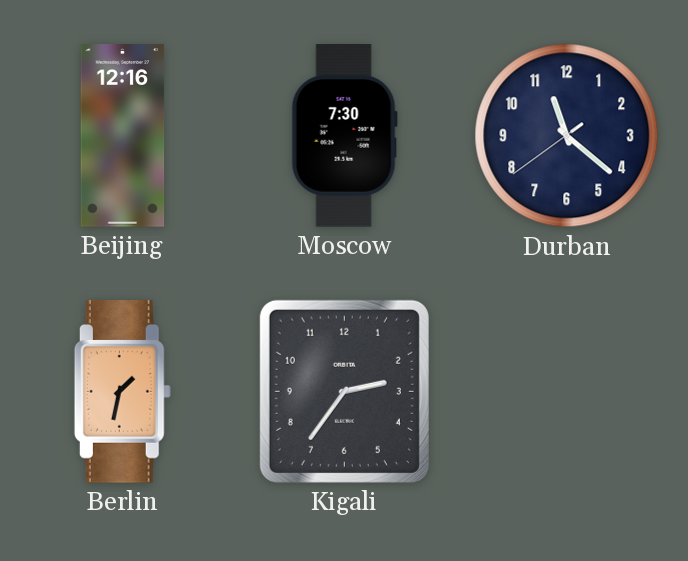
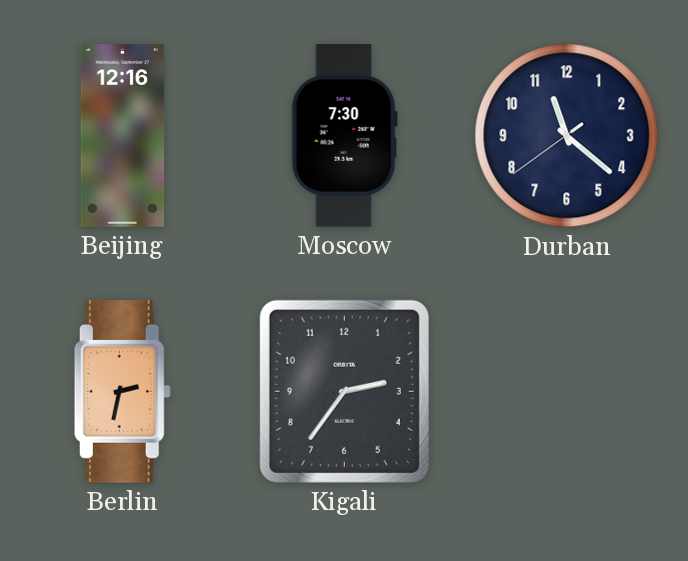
Berlin: 1:32 -> 2:32
